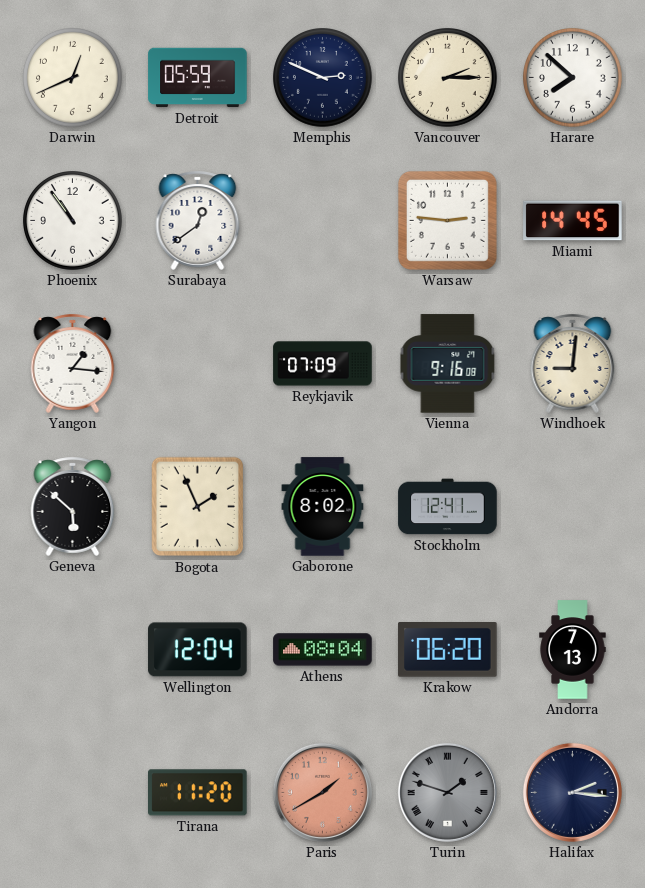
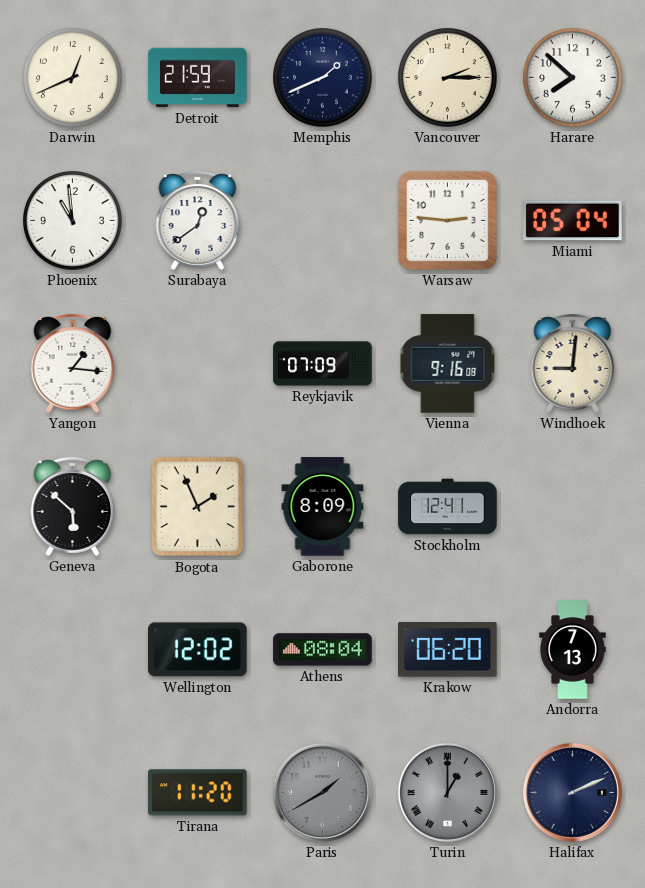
Detroit: 05:59 -> 21:59
Memphis: 2:49 -> 1:41
Phoenix: 10:54 -> 10:59
Miami: 14:45 -> 05:04
Gaborone: 8:02 -> 8:09
Wellington: 12:04 -> 12:02
Paris dial: salmon -> grey
Turin: 1:48 -> 1:00
Halifax: 2:16 -> 2:11
